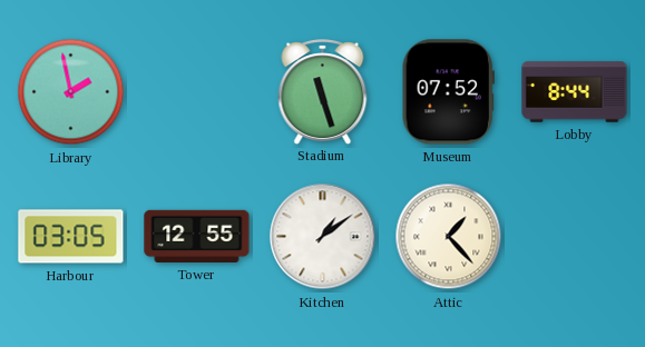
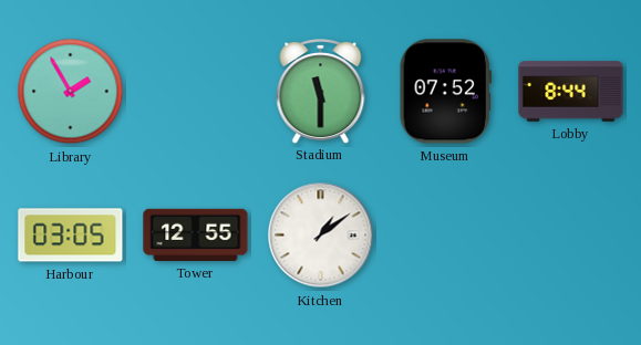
Library: 1:58 -> 1:55
Stadium: 11:27 -> 11:30
Attic: 1:23 -> none
